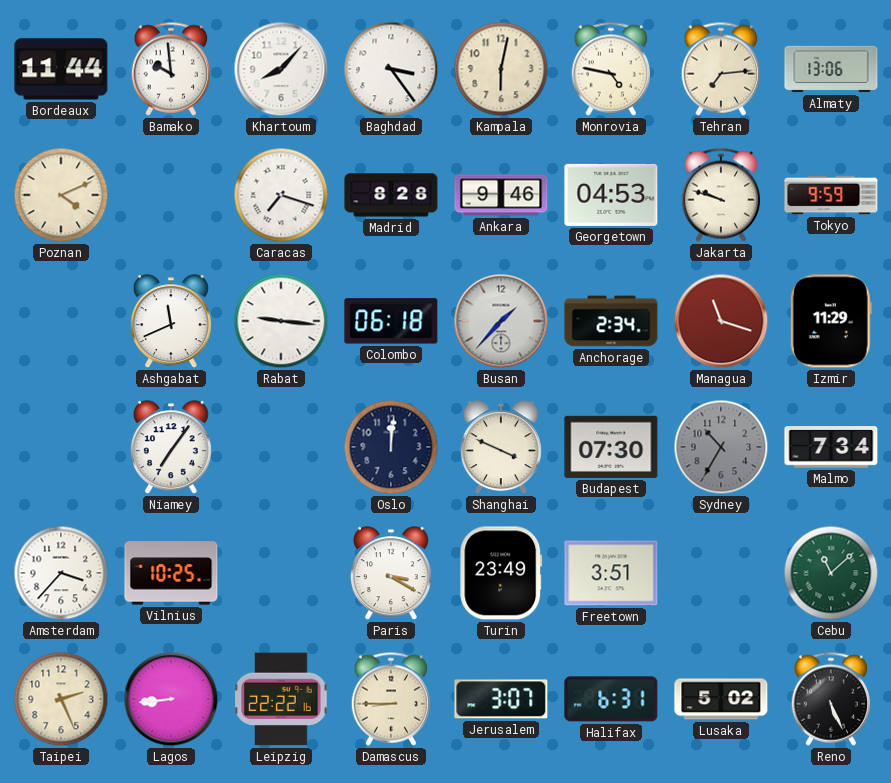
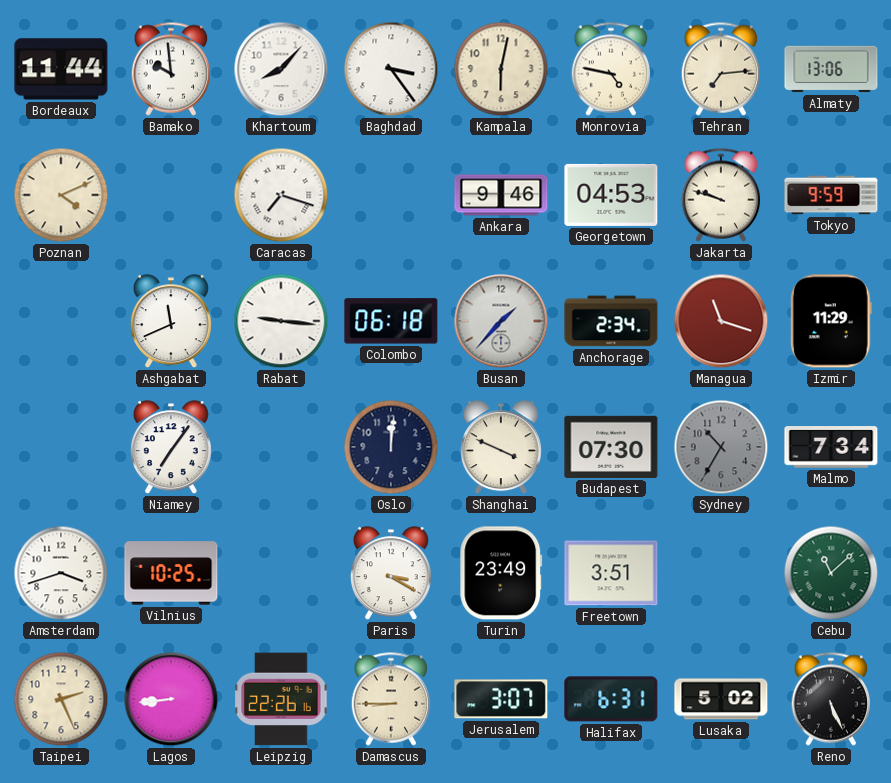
Madrid: 8:28 -> none
Amsterdam: 3:37 -> 3:42
Leipzig: 22:22 -> 22:26
